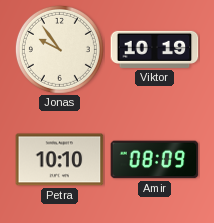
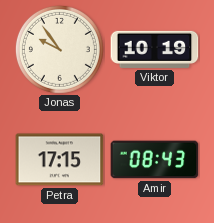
Petra: 10:10 -> 17:15
Amir: 08:09 -> 08:43
